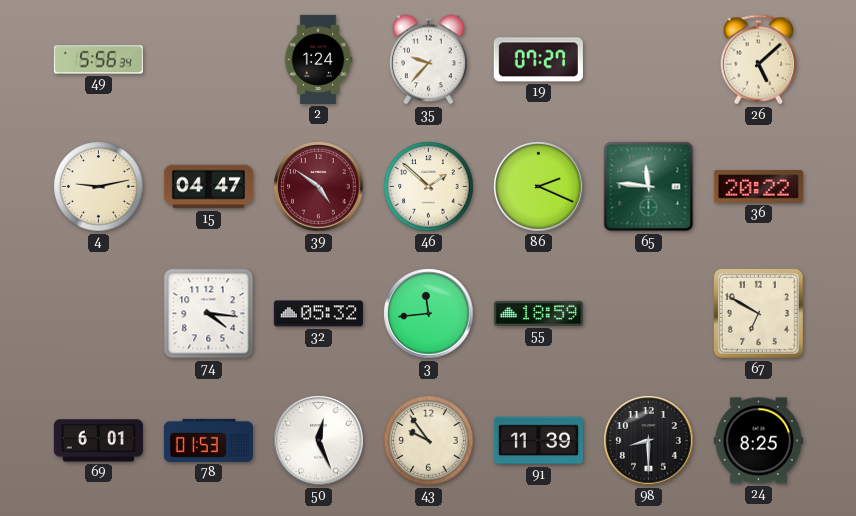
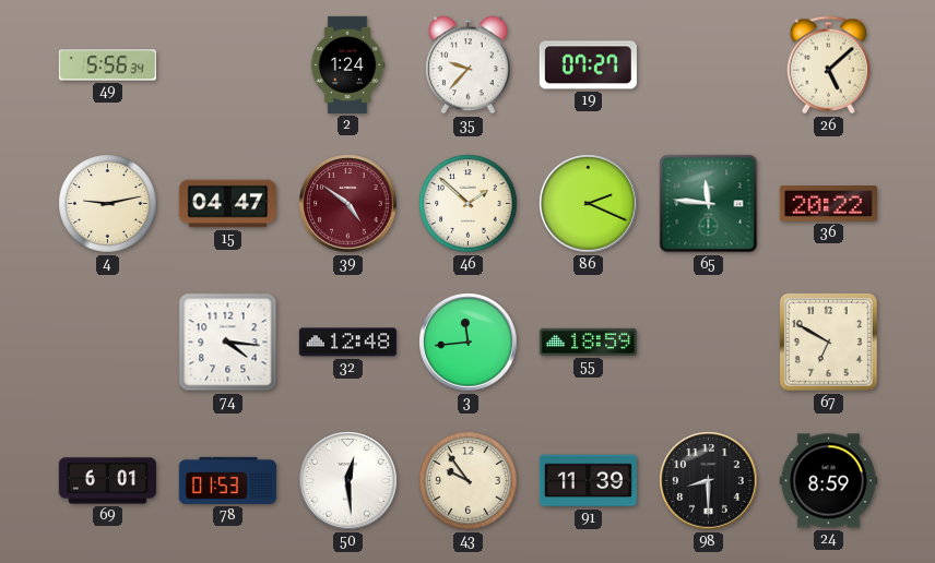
32: 05:32 -> 12:48
50: 12:26 -> 12:29
24: 8:25 -> 8:59
